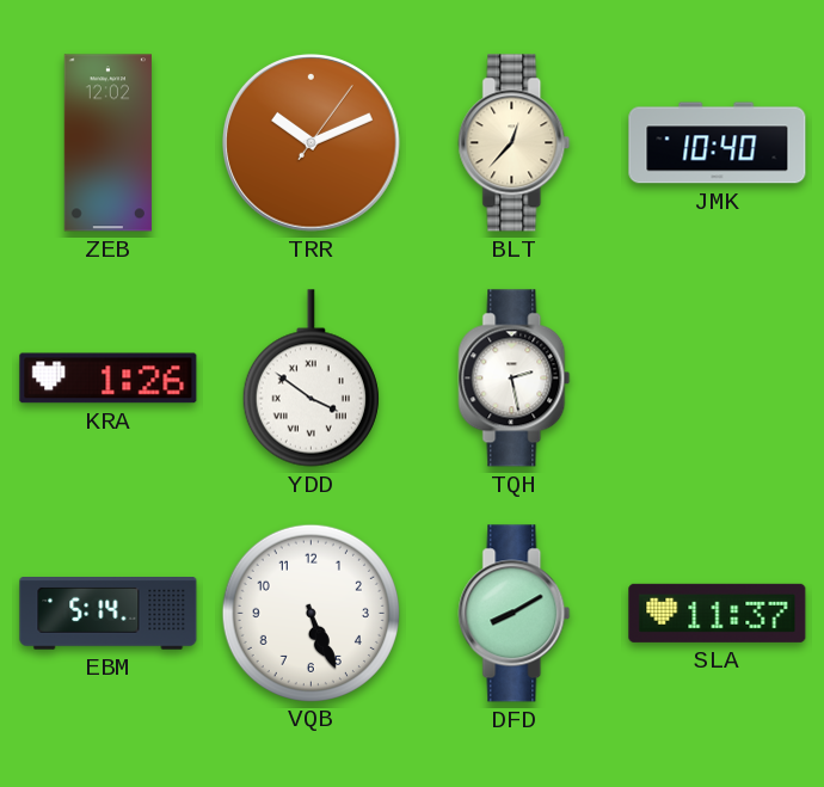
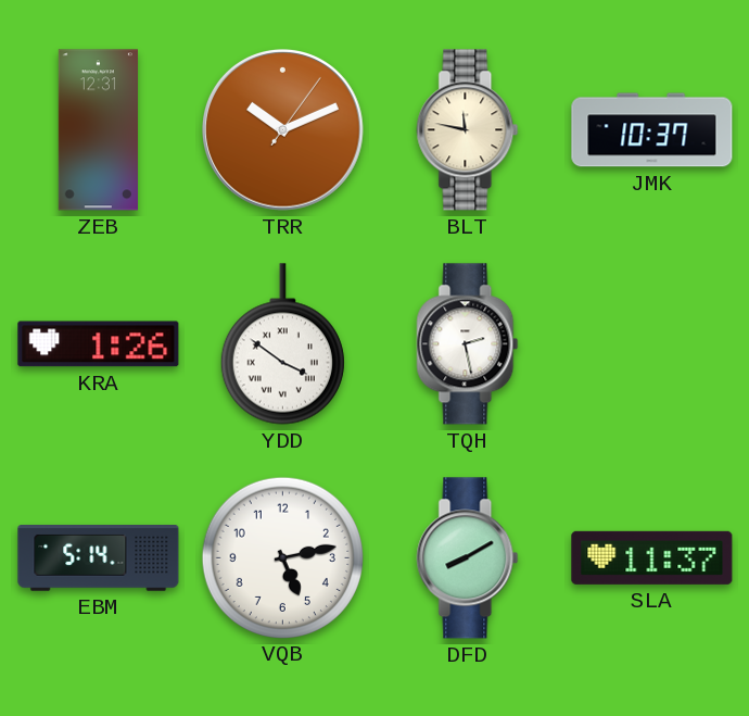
ZEB: 12:02 -> 12:31
BLT: 12:37 -> 11:47
JMK: 10:40 -> 10:37
VQB: 5:26 -> 5:13
